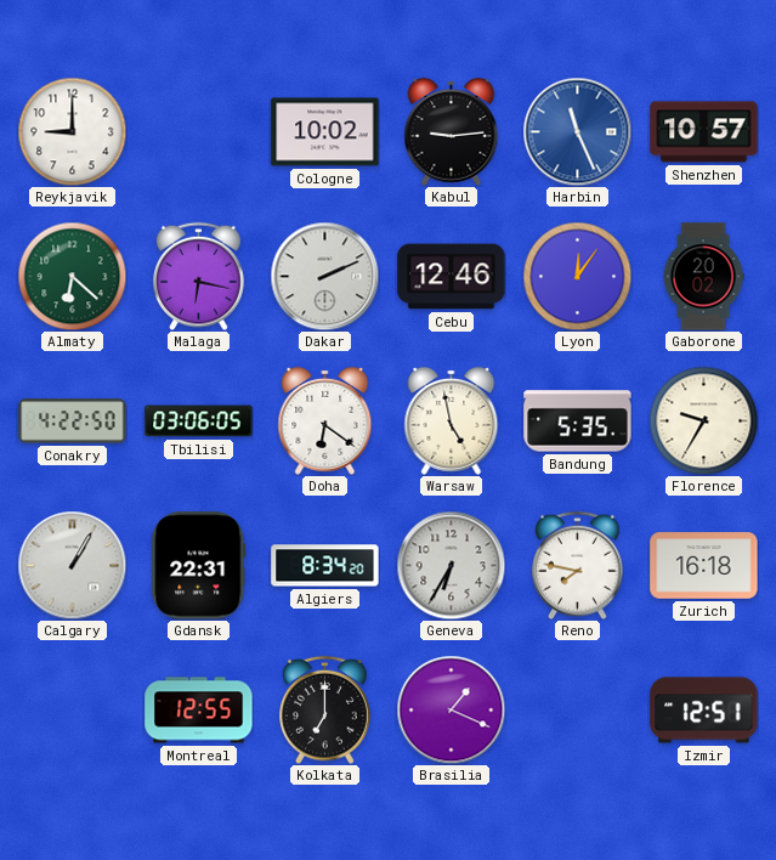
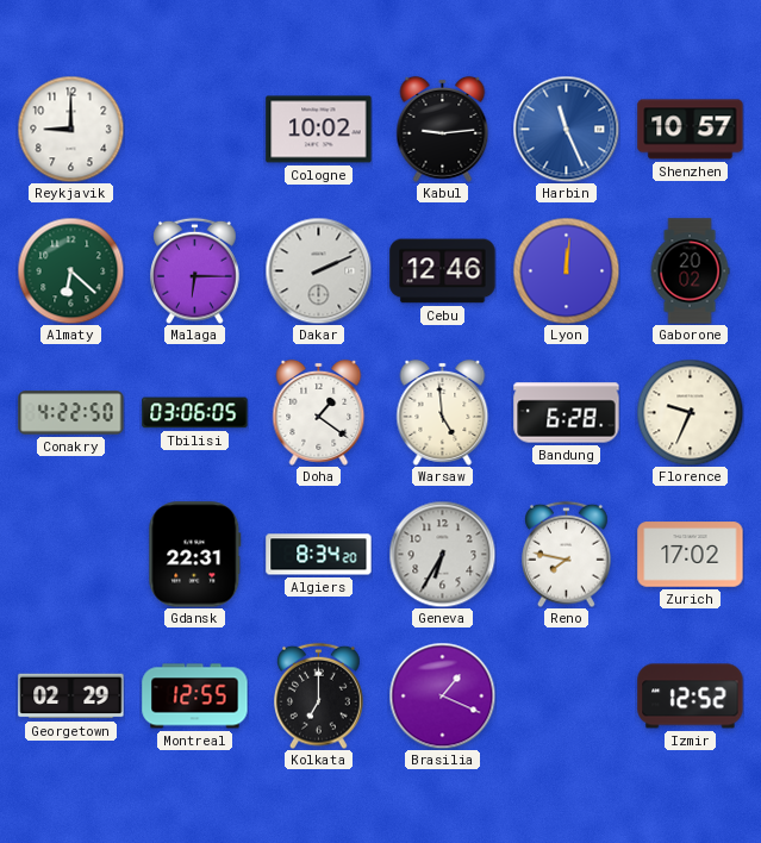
Malaga: 6:17 -> 6:15
Lyon: 12:06 -> 12:01
Doha: 6:21 -> 1:21
Warsaw: 4:58 -> 4:59
Bandung: 5:35 -> 6:28
Florence: 9:35 -> 9:34
Calgary: 1:05 -> none
Zurich: 16:18 -> 17:02
Georgetown: none -> 02:29
Izmir: 12:51 -> 12:52
